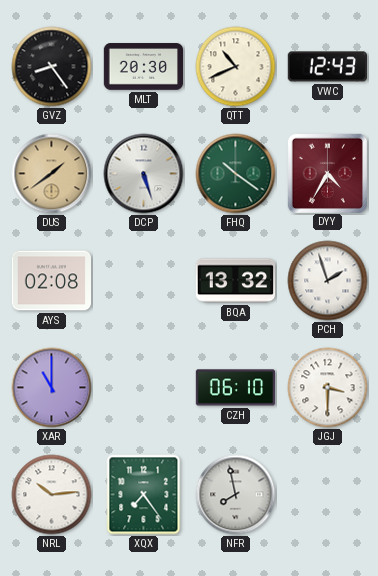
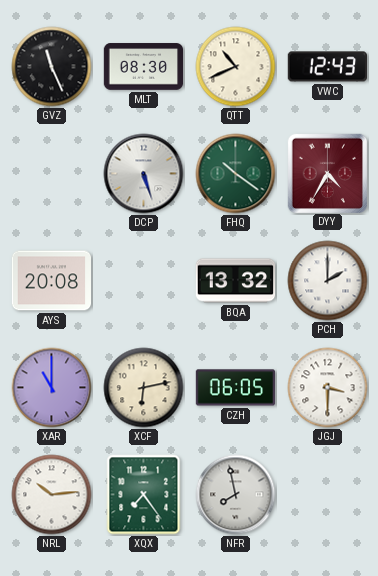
GVZ: 8:24 -> 11:26
MLT: 20:30 -> 08:30
DUS: 1:39 -> none
AYS: 02:08 -> 20:08
PCH: 1:57 -> 2:00
XCF: none -> 6:13
CZH: 06:10 -> 06:05
